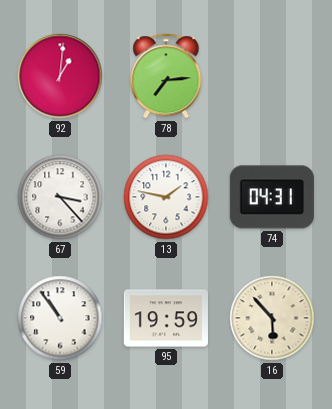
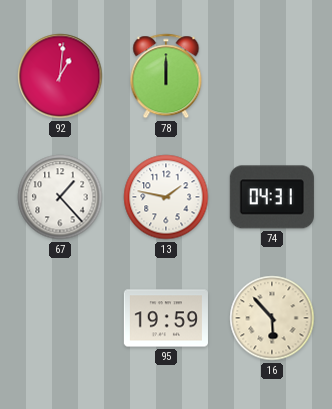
78: 7:14 -> 12:00
67: 3:23 -> 1:23
59: 10:54 -> none
